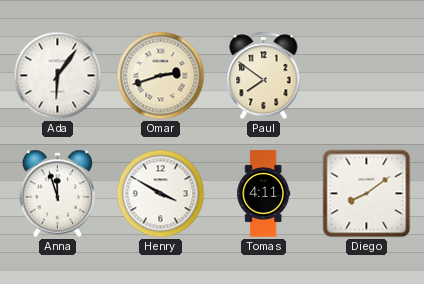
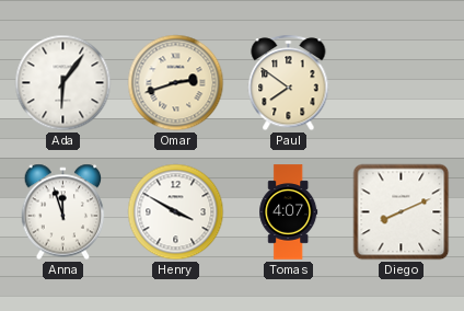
Tomas: 4:11 -> 4:07
Diego: 8:09 -> 8:11
